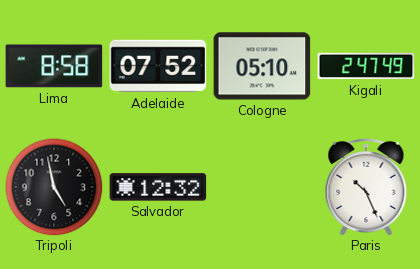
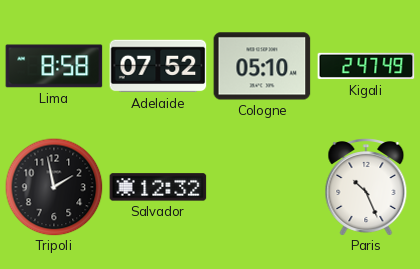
Tripoli: 4:58 -> 1:58
